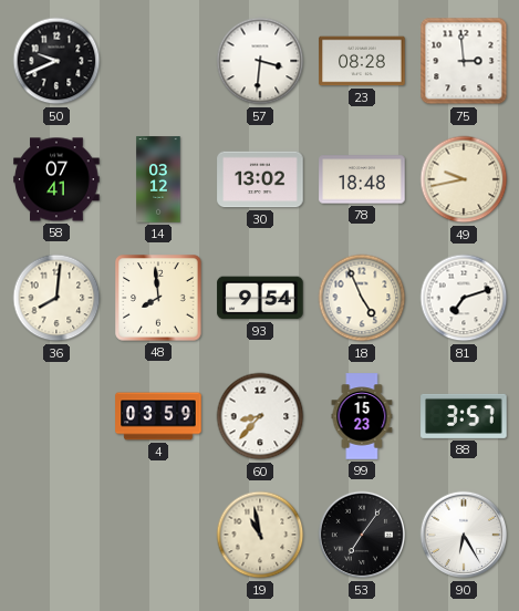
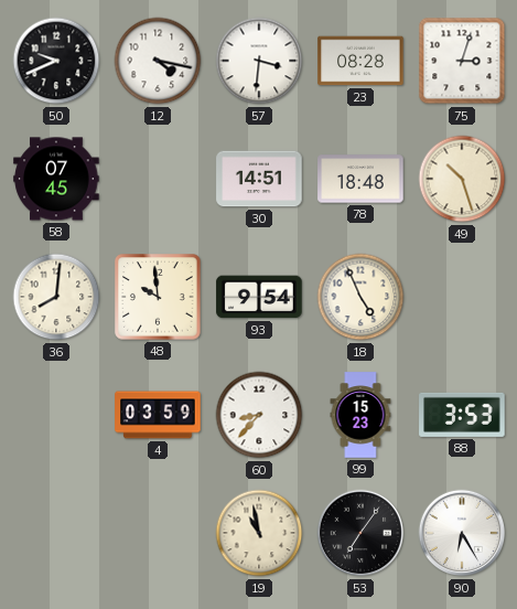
12: none -> 4:17
75: 2:59 -> 3:03
58: 07:41 -> 07:45
14: 03:12 -> none
30: 13:02 -> 14:51
49: 9:43 -> 10:27
48: 7:59 -> 9:59
81: 7:12 -> none
88: 3:57 -> 3:53
